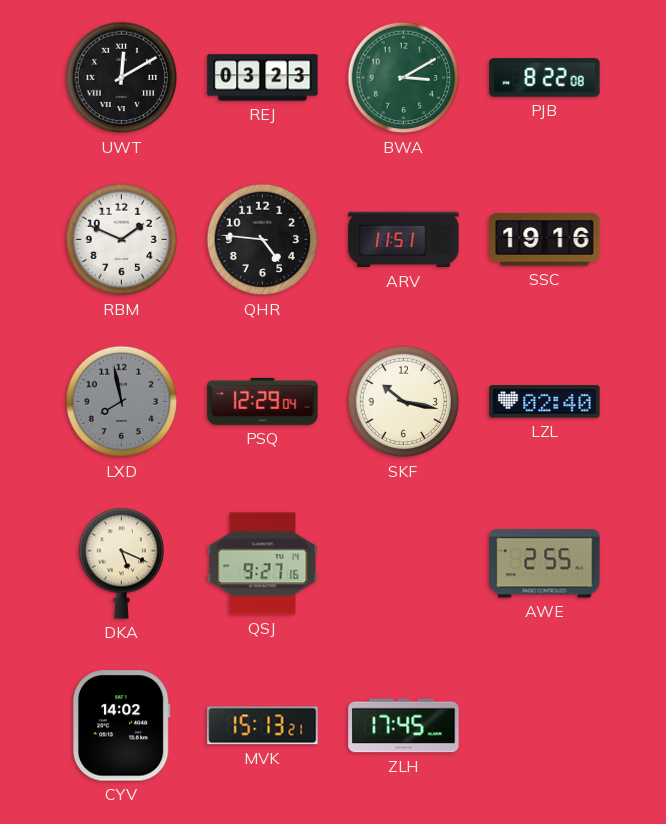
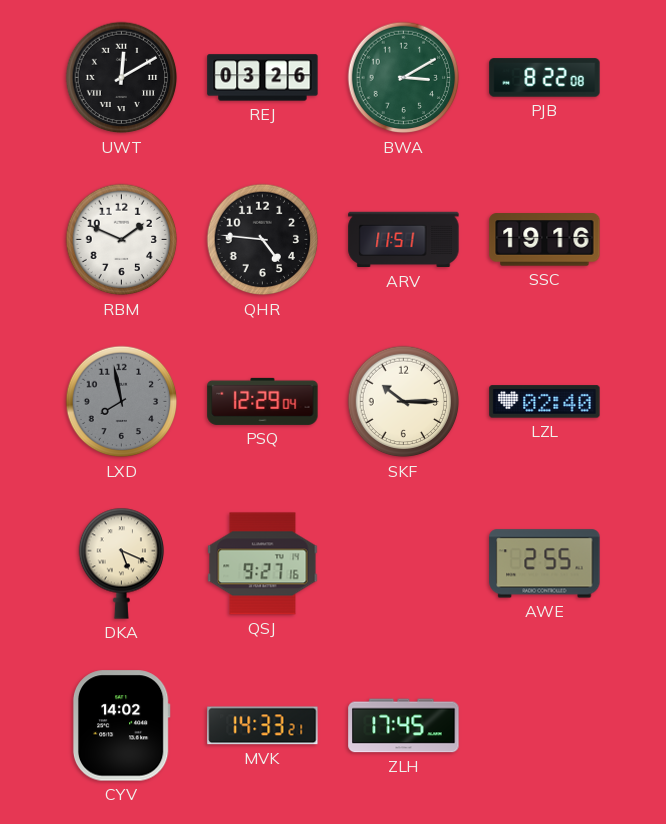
REJ: 03:23 -> 03:26
SKF: 10:17 -> 10:15
MVK: 15:13 -> 14:33
